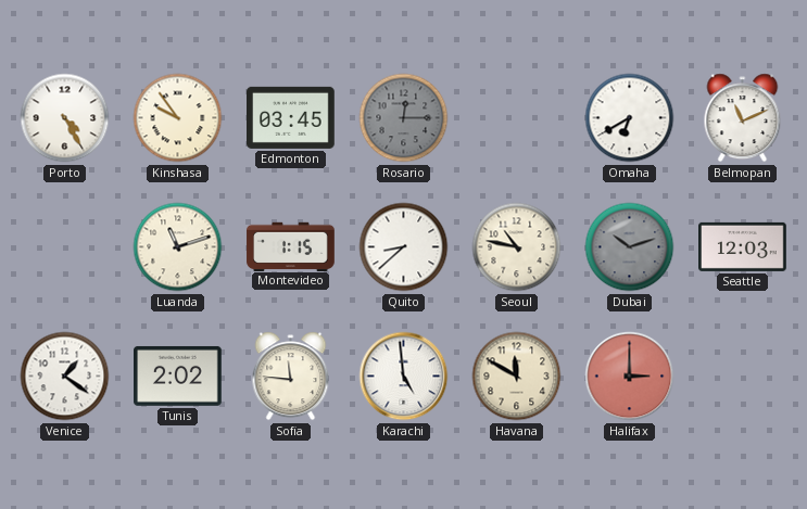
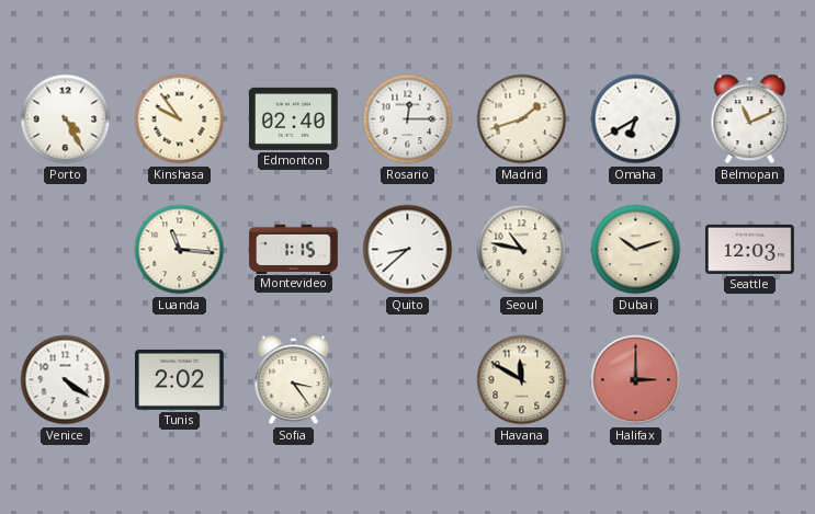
Edmonton: 03:45 -> 02:40
Rosario dial: grey -> white
Madrid: none -> 1:42
Luanda: 11:12 -> 11:16
Dubai dial: grey -> cream
Venice: 1:21 -> 4:21
Sofia: 11:46 -> 3:24
Karachi: 4:59 -> none
